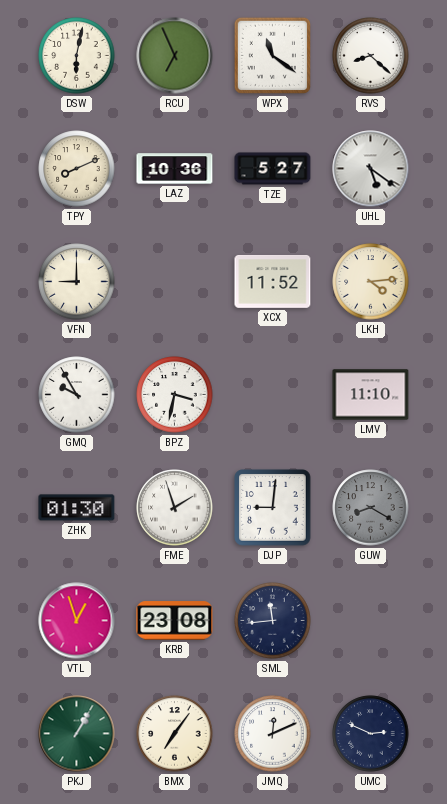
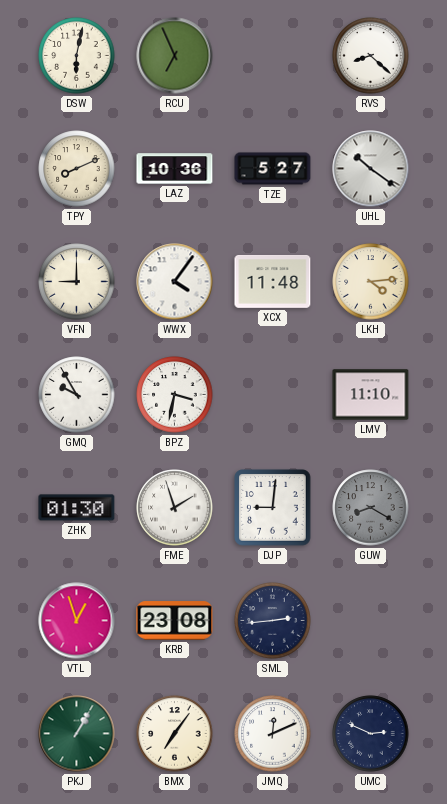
WPX: 11:21 -> none
UHL: 5:21 -> 10:21
WWX: none -> 4:06
XCX: 11:52 -> 11:48
SML: 11:44 -> 2:44
